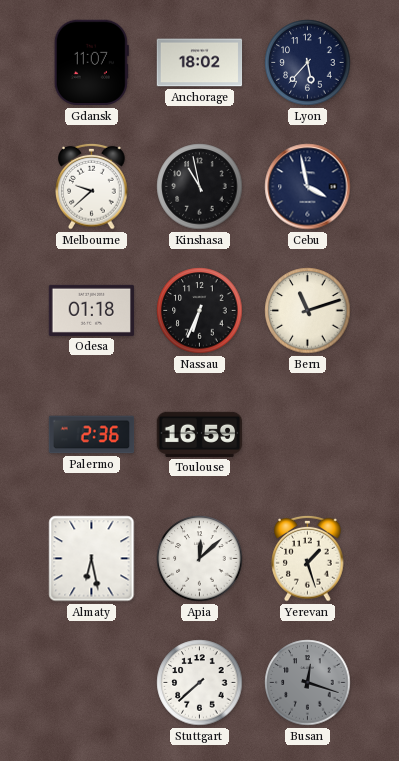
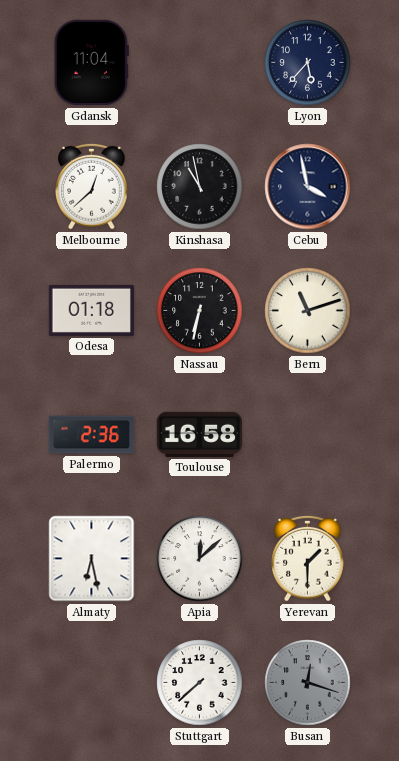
Gdansk: 11:07 -> 11:04
Anchorage: 18:02 -> none
Melbourne: 9:38 -> 12:38
Nassau: 6:34 -> 6:32
Toulouse: 16:59 -> 16:58
Yerevan: 1:27 -> 1:30
